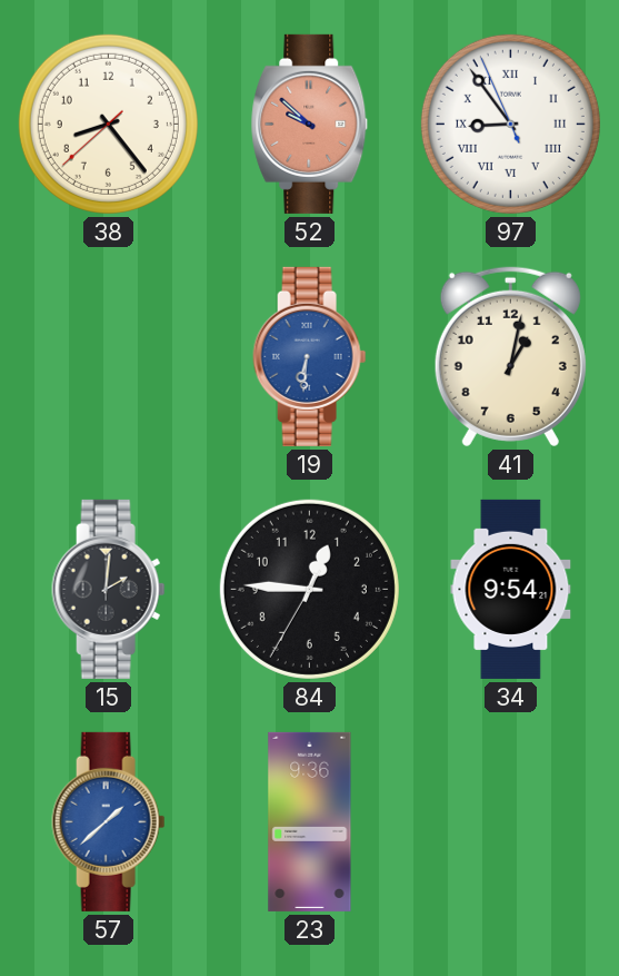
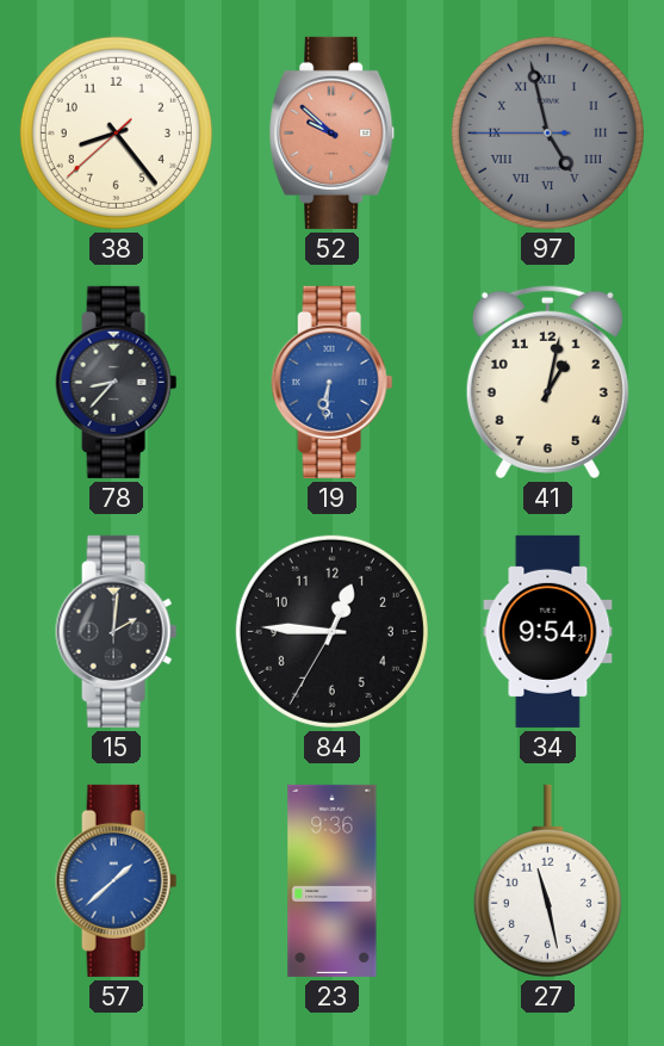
97: 8:53 -> 4:57
97 dial: white -> grey
78: none -> 8:37
27: none -> 11:28
